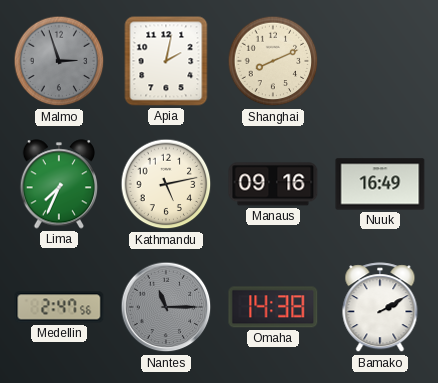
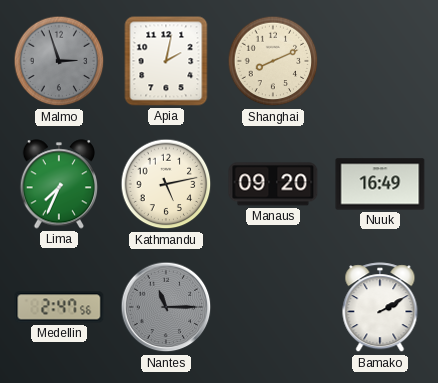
Manaus: 09:16 -> 09:20
Omaha: 14:38 -> none
